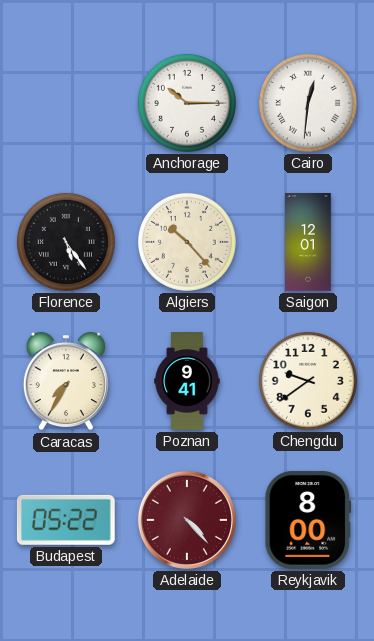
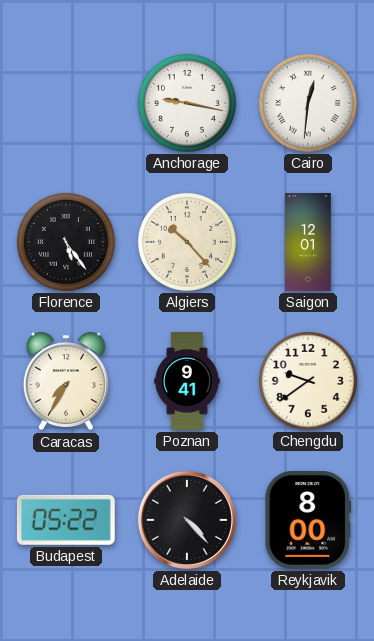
Anchorage: 10:15 -> 9:17
Adelaide dial: burgundy -> black
